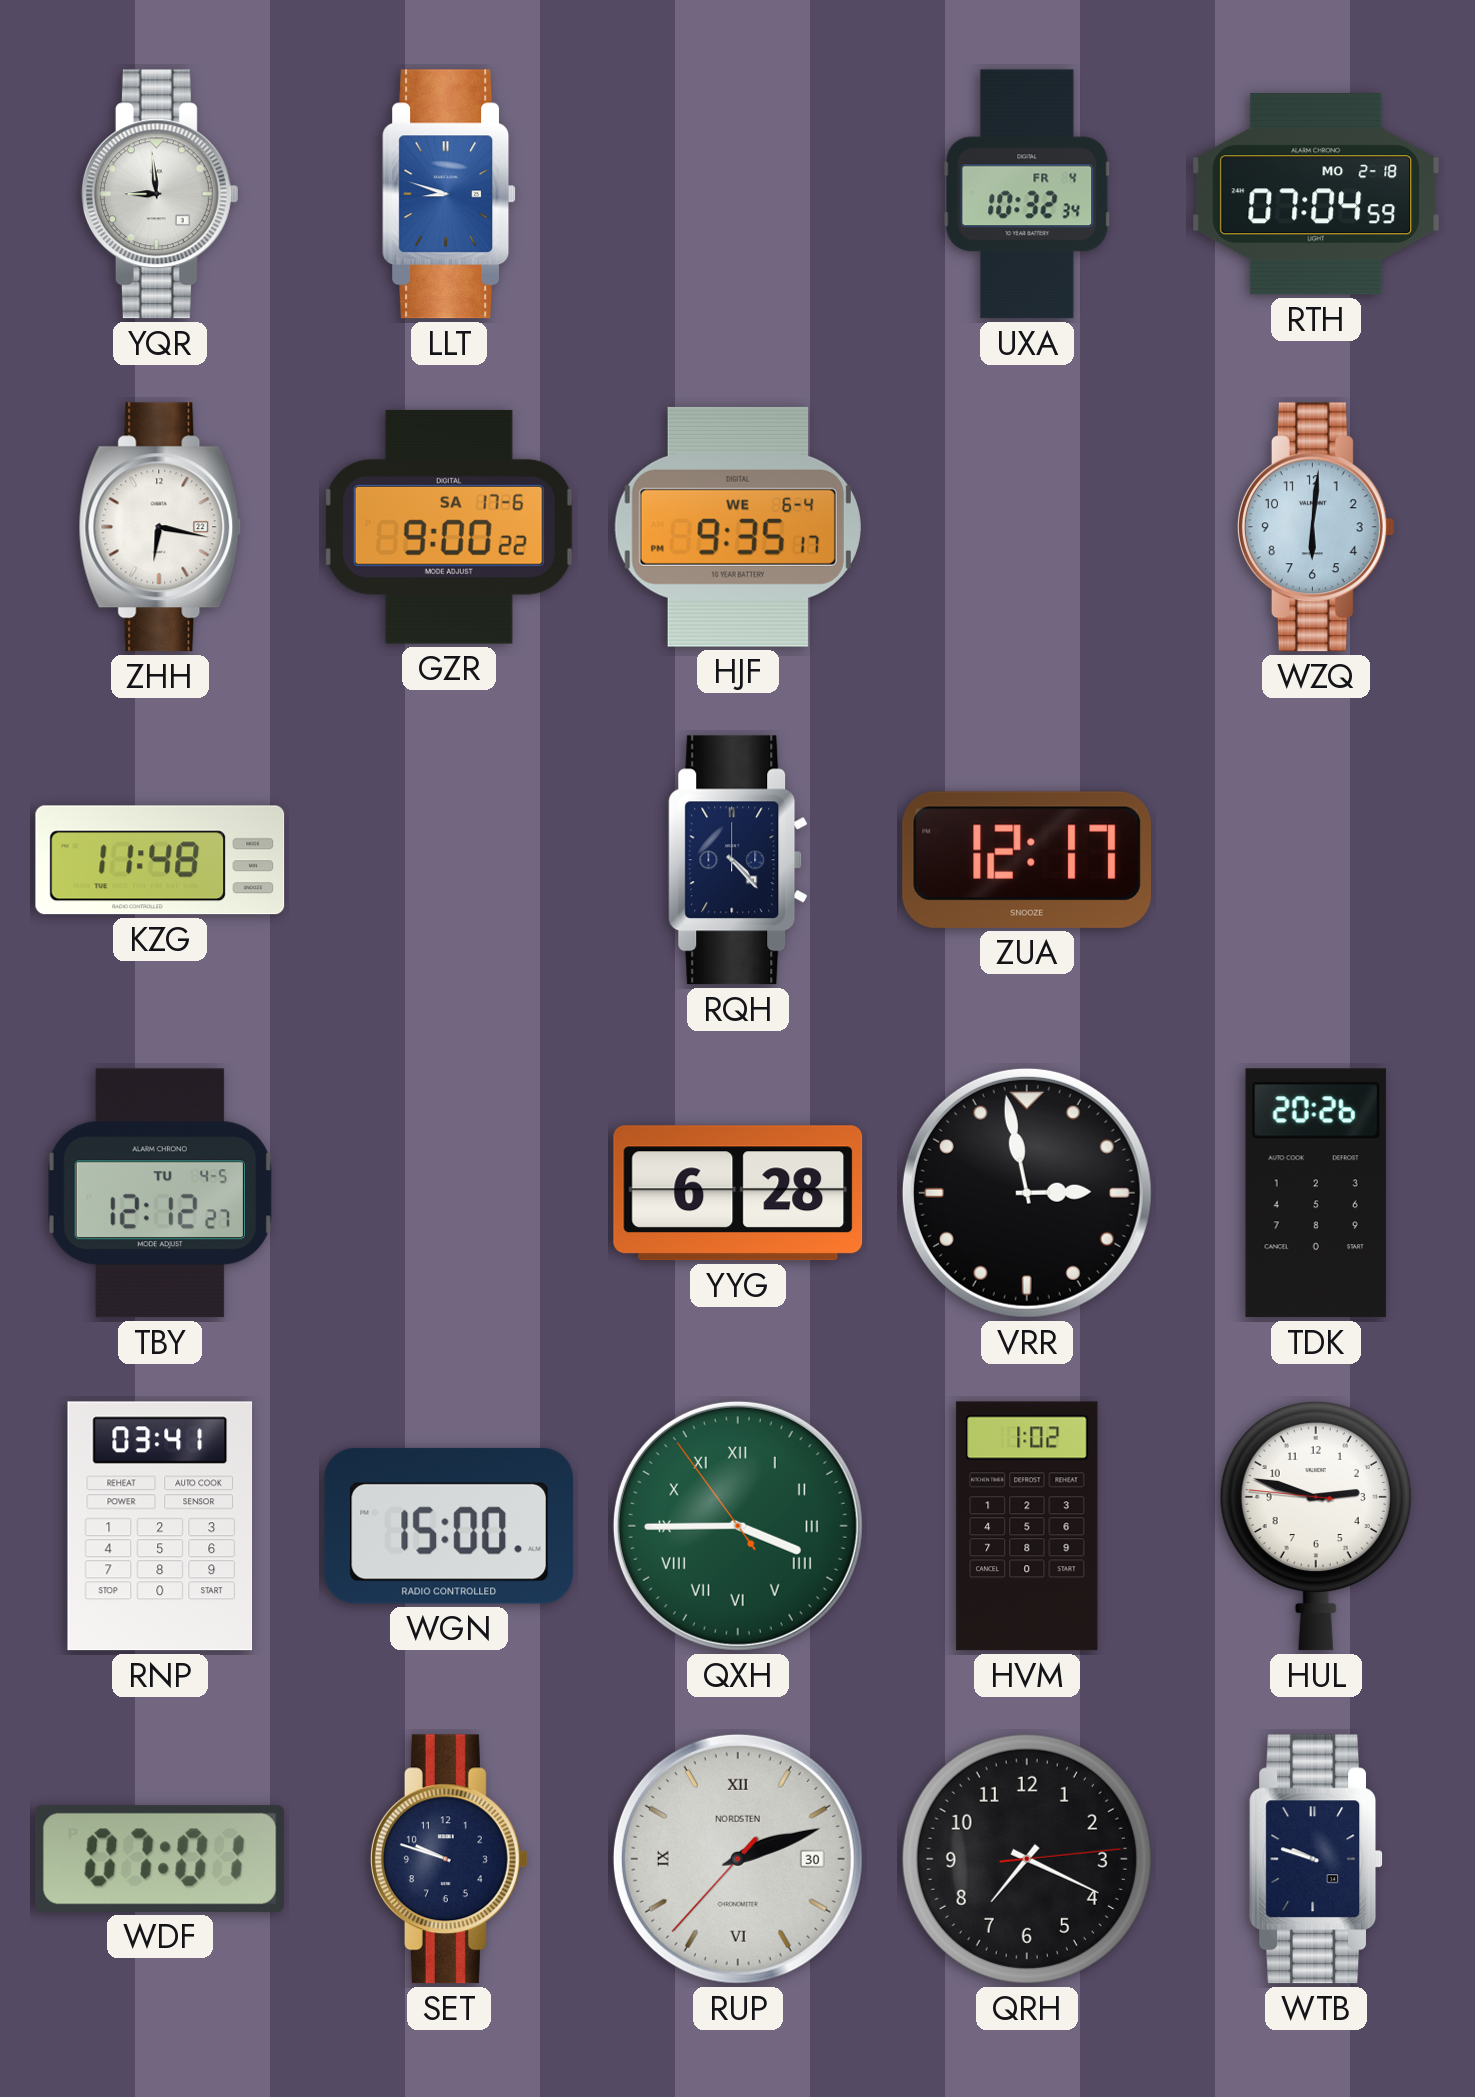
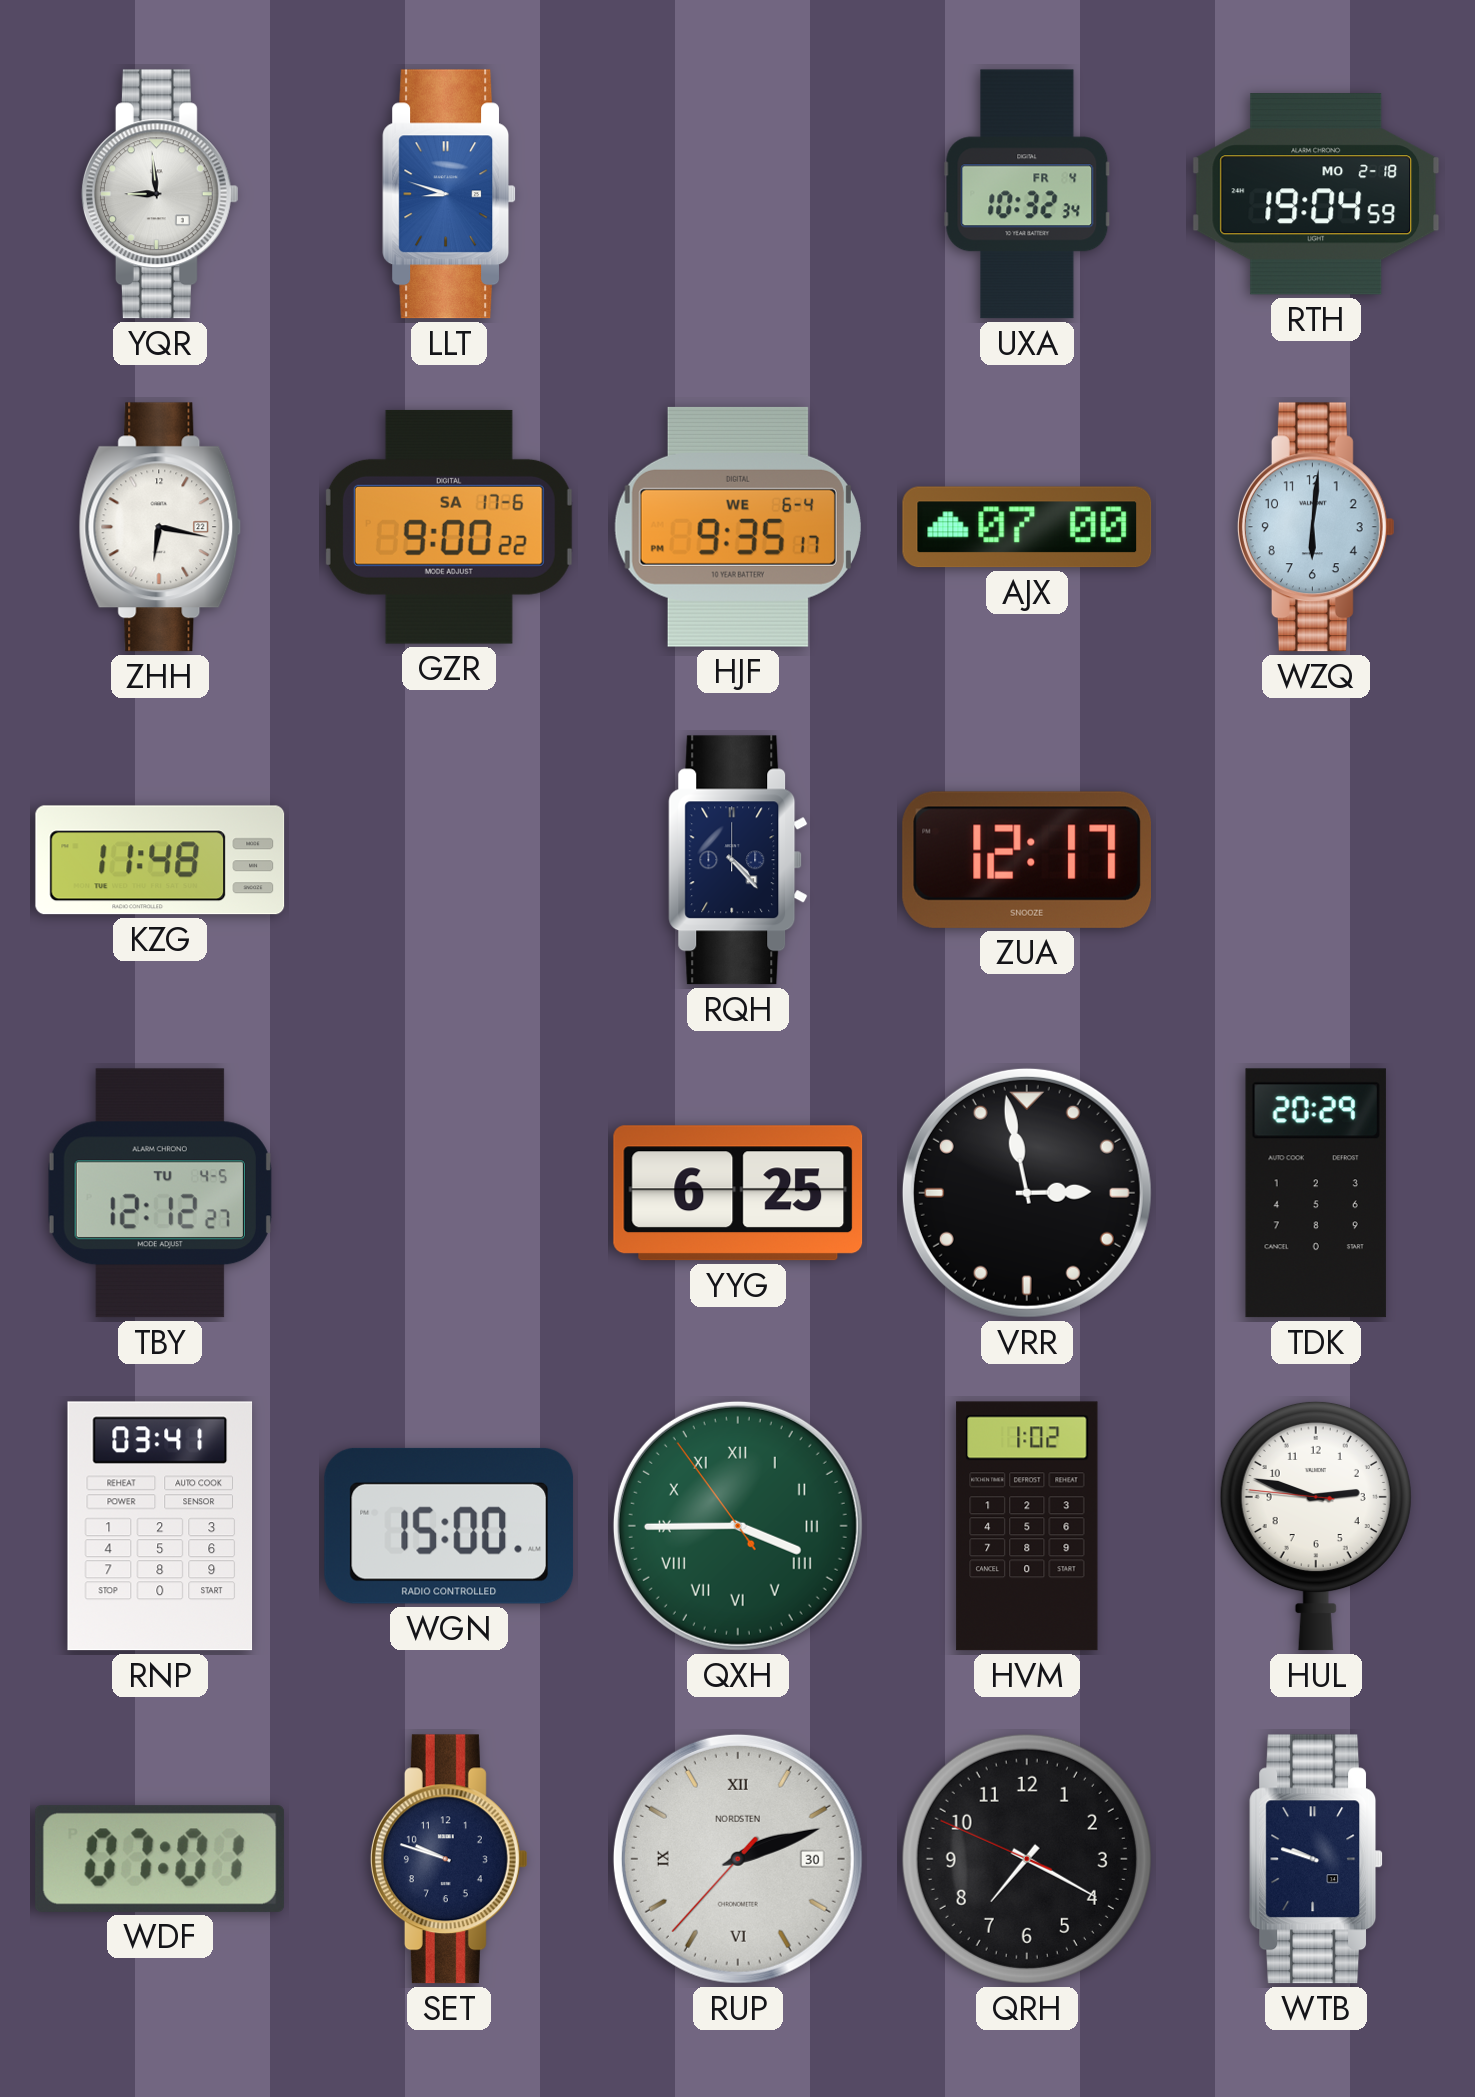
RTH: 07:04 -> 19:04
AJX: none -> 07:00
YYG: 6:28 -> 6:25
TDK: 20:26 -> 20:29
QRH: 7:19:14 -> 7:19:49
